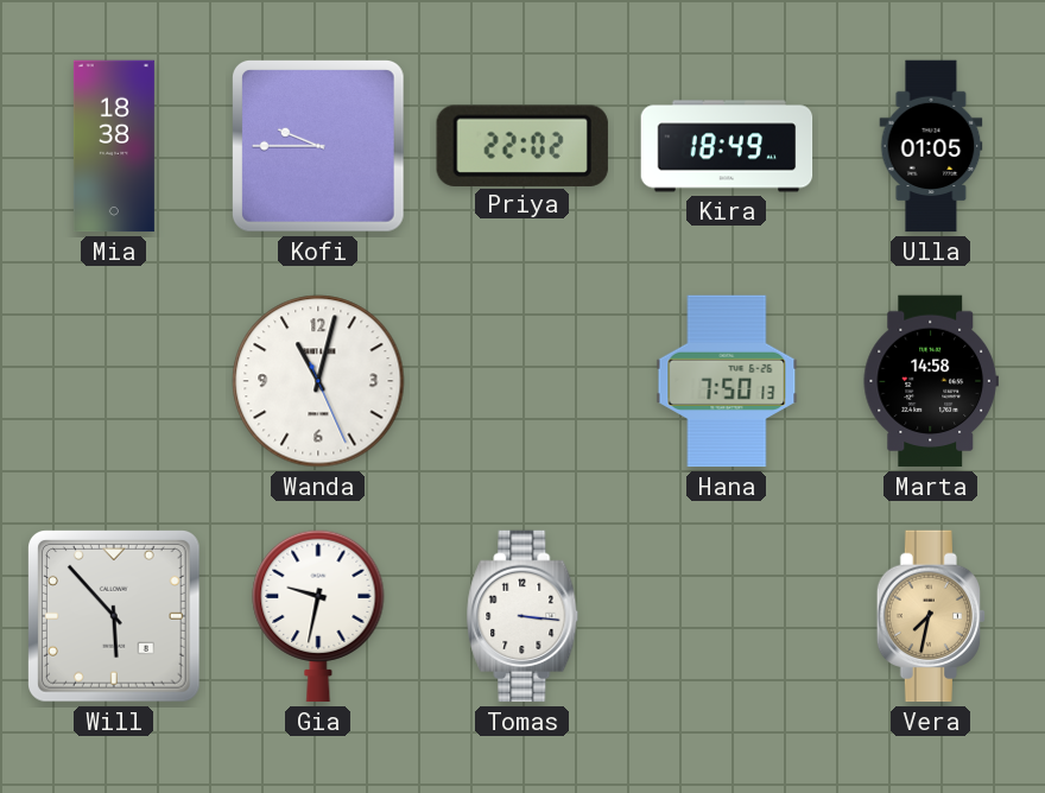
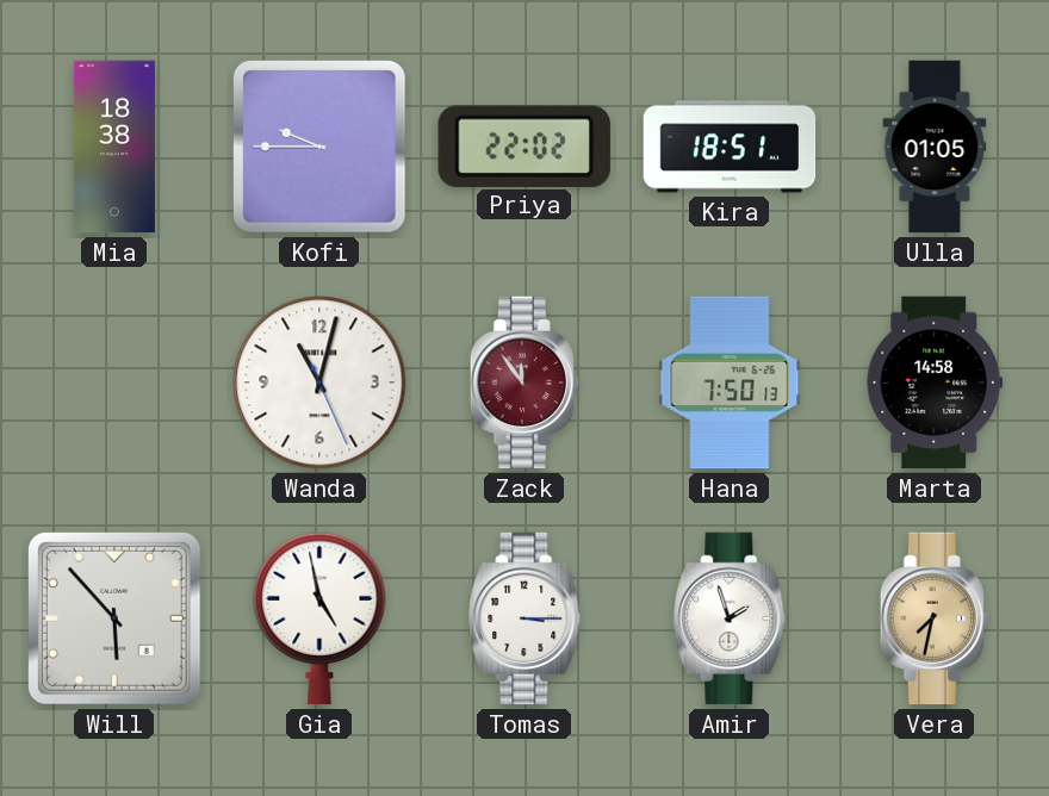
Kira: 18:49 -> 18:51
Zack: none -> 11:54
Gia: 9:32 -> 4:58
Tomas: 3:16 -> 3:15
Amir: none -> 1:57
